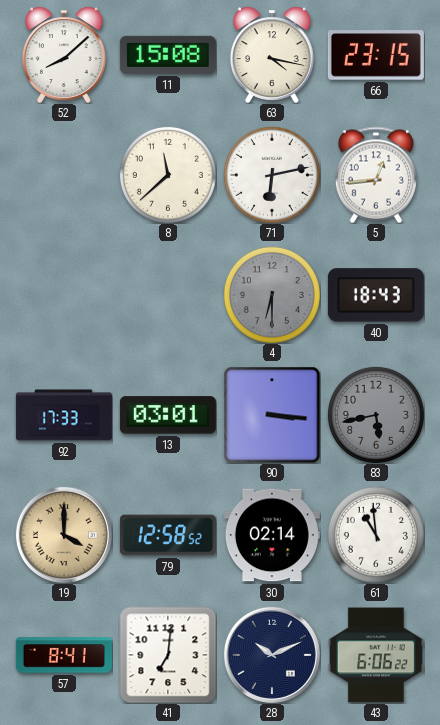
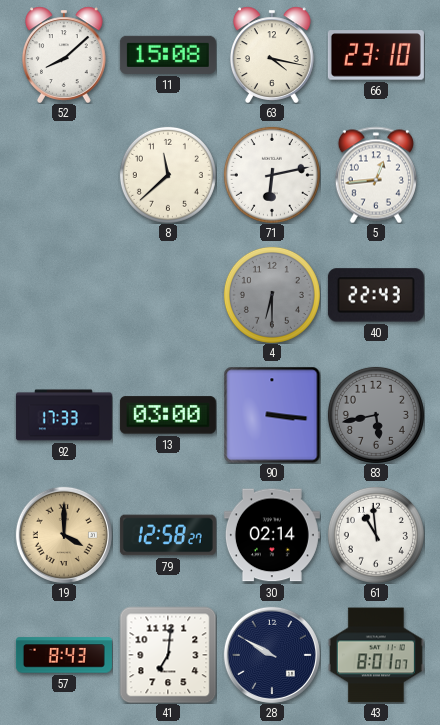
66: 23:15 -> 23:10
40: 18:43 -> 22:43
13: 03:01 -> 03:00
79: 12:58:52 -> 12:58:27
57: 8:41 -> 8:43
28: 10:11 -> 9:50
43: 6:06 -> 8:01
